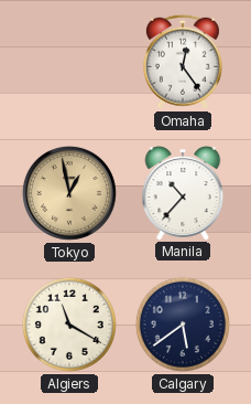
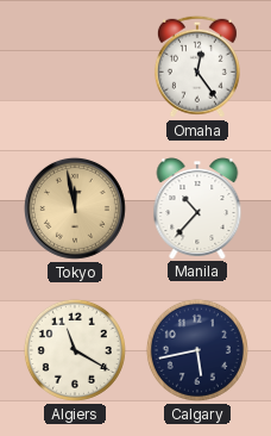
Tokyo: 12:58 -> 11:58
Calgary: 5:39 -> 5:43
